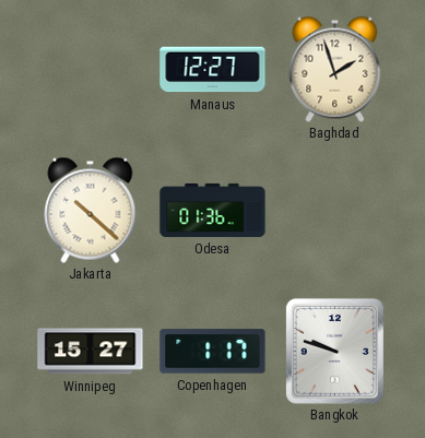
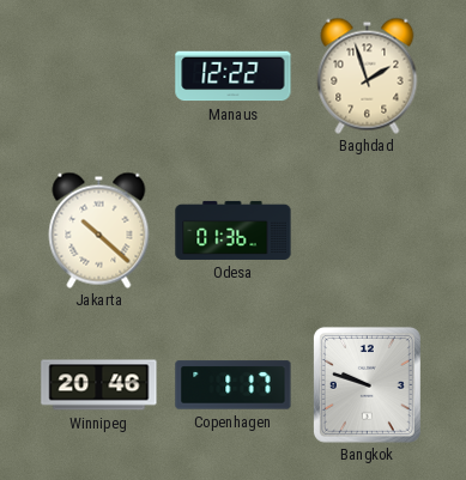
Manaus: 12:27 -> 12:22
Winnipeg: 15:27 -> 20:46
